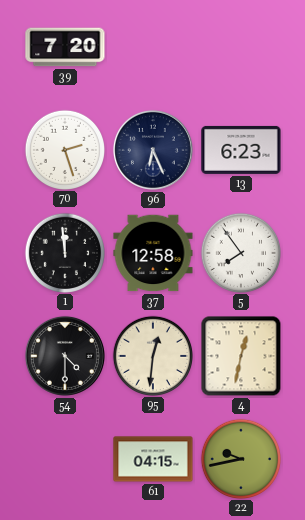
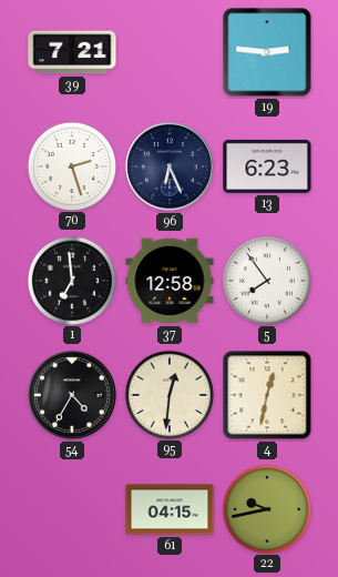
39: 7:20 -> 7:21
19: none -> 2:46
1: 11:59 -> 6:59
54: 4:30 -> 4:35
